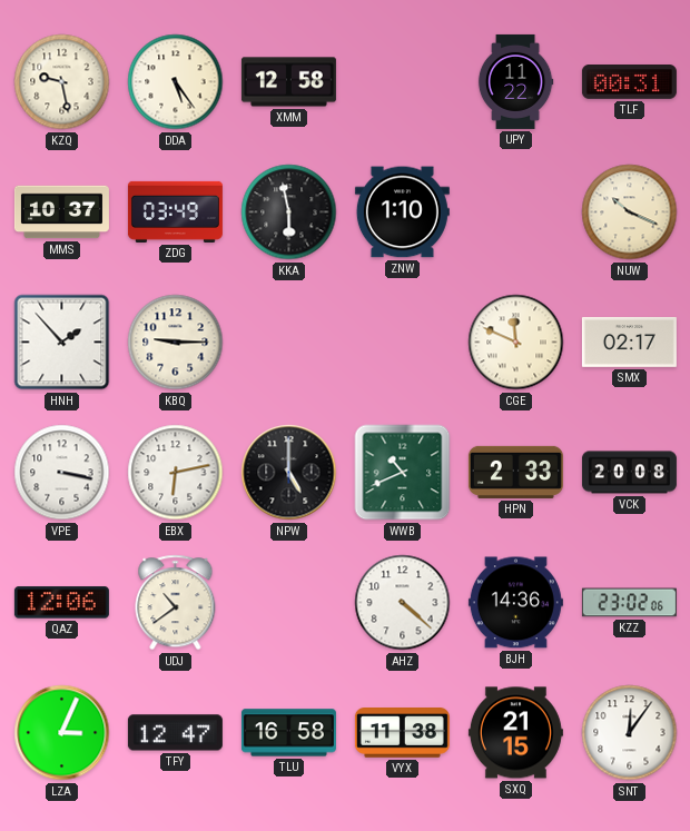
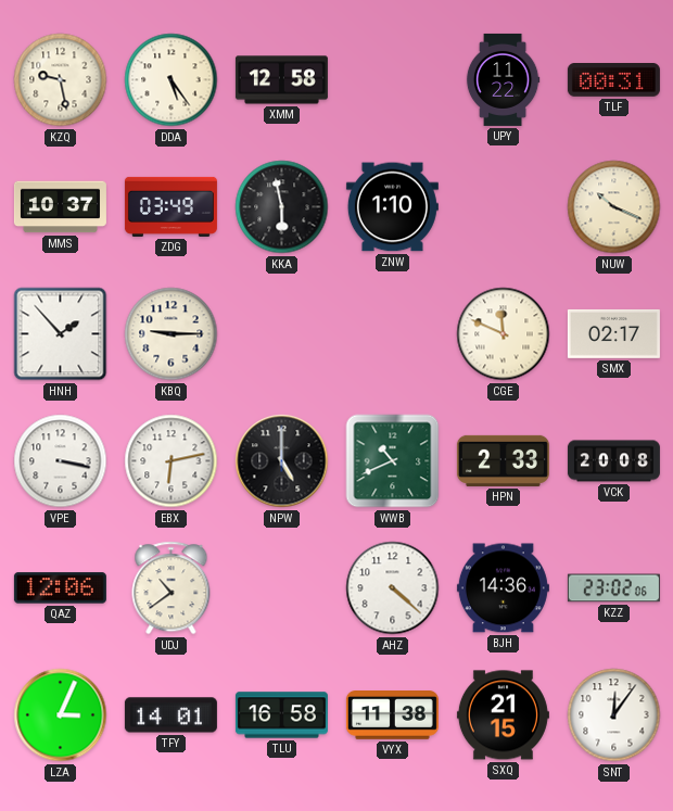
TFY: 12:47 -> 14:01
